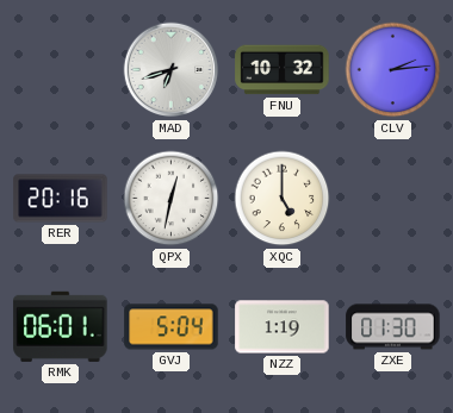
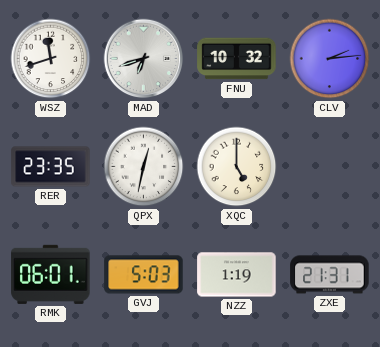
WSZ: none -> 11:42
RER: 20:16 -> 23:35
GVJ: 5:04 -> 5:03
ZXE: 01:30 -> 21:31
